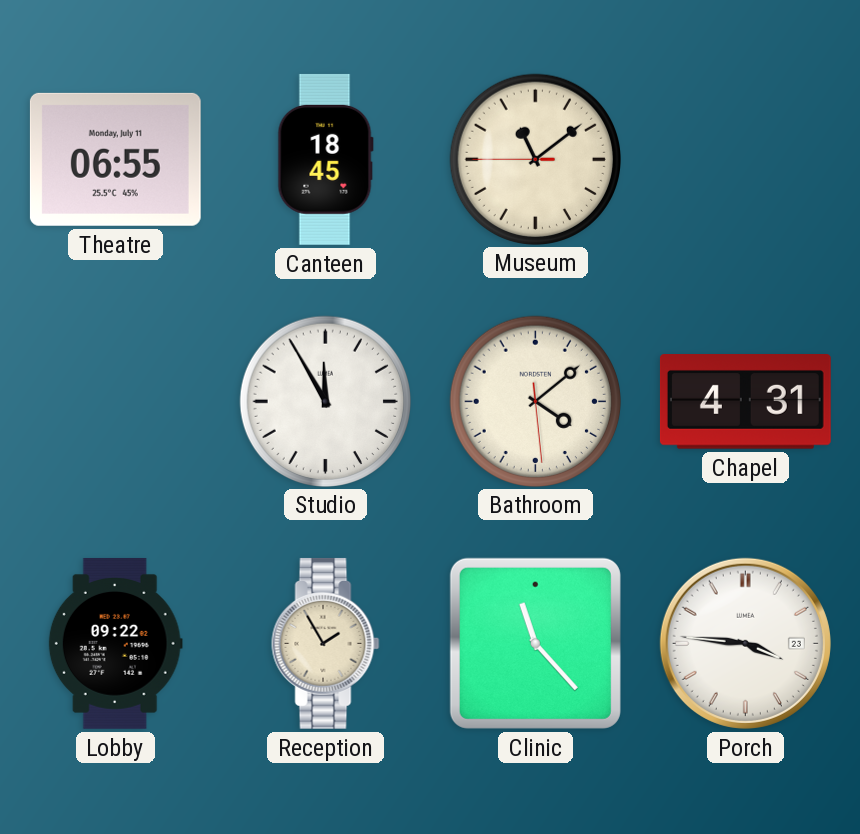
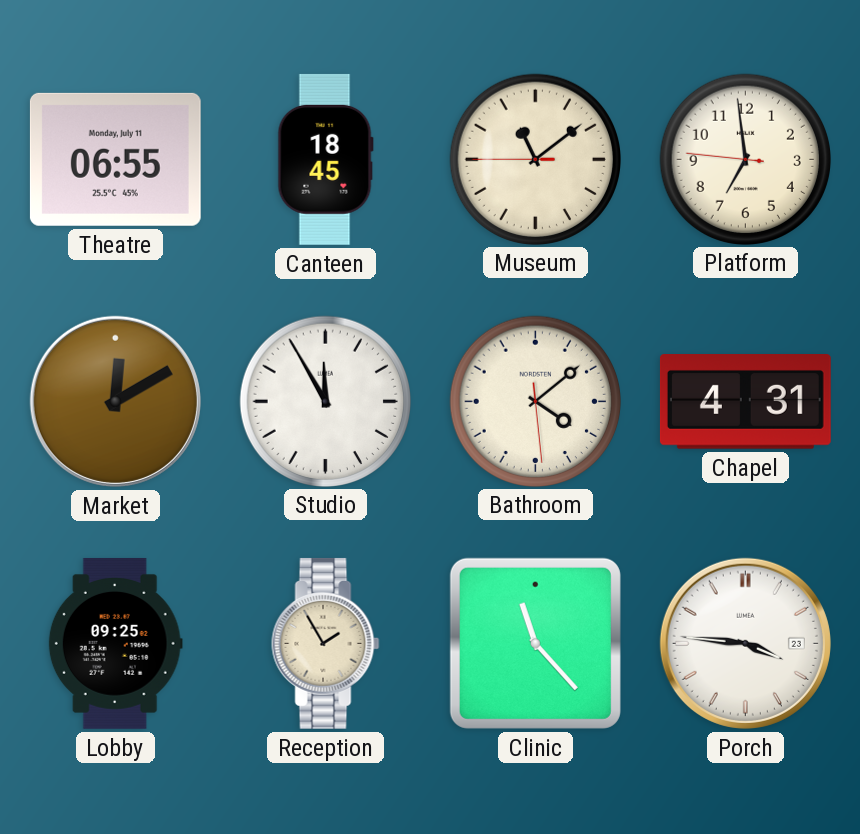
Platform: none -> 6:58
Market: none -> 12:10
Lobby: 09:22 -> 09:25
